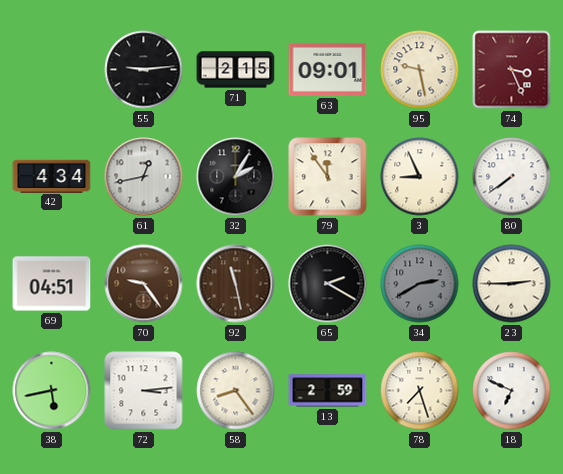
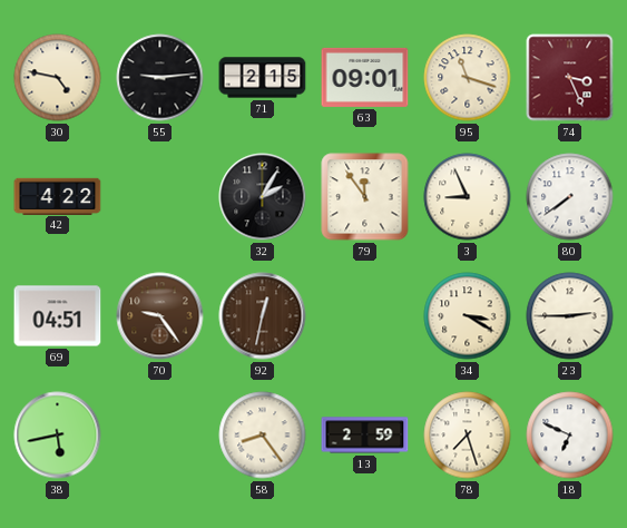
30: none -> 4:47
95: 9:28 -> 11:18
42: 4:34 -> 4:22
61: 12:43 -> none
92: 11:28 -> 12:32
65: 2:20 -> none
34: 2:40 -> 3:20
34 dial: grey -> cream
72: 3:14 -> none
